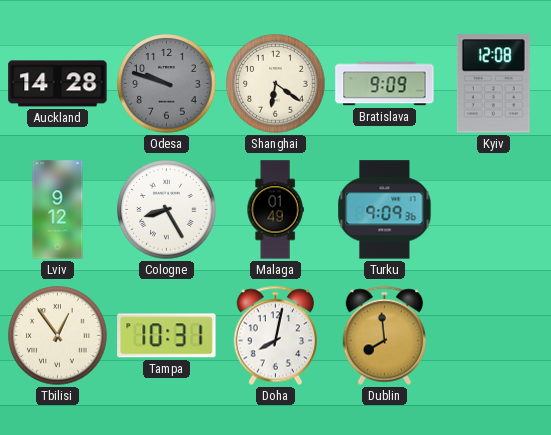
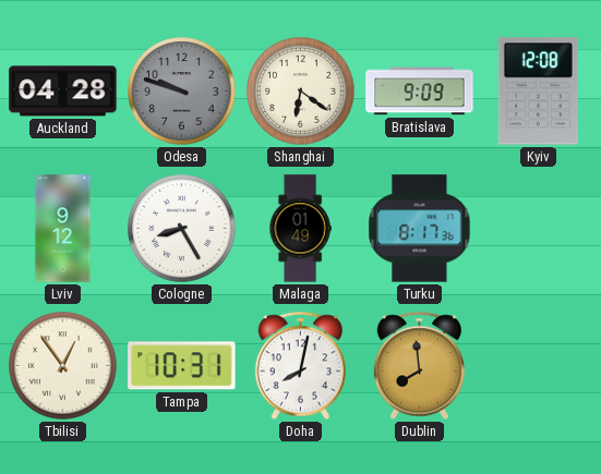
Auckland: 14:28 -> 04:28
Turku: 9:09 -> 8:17
